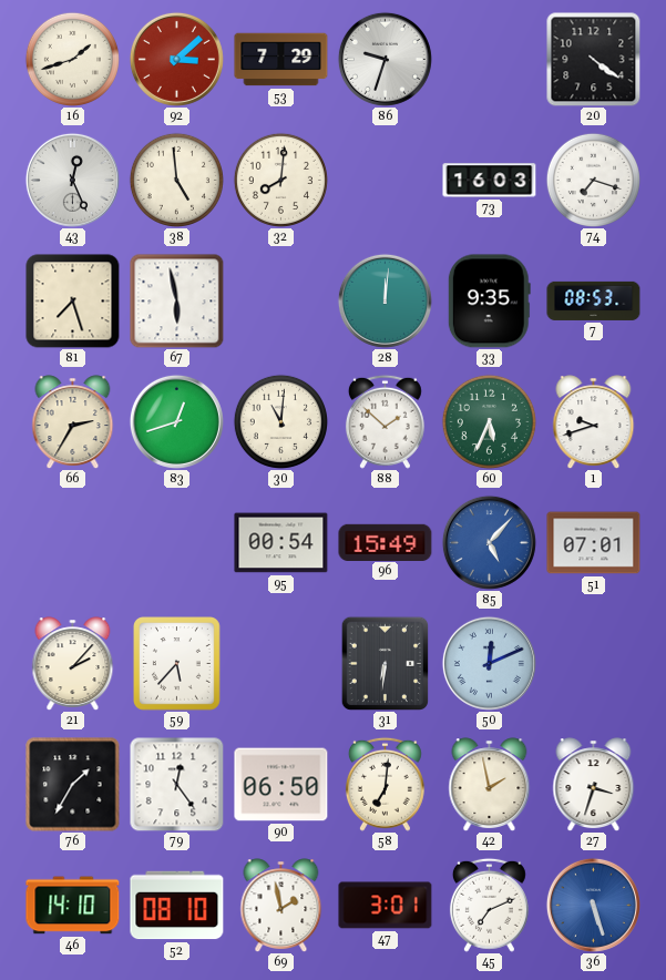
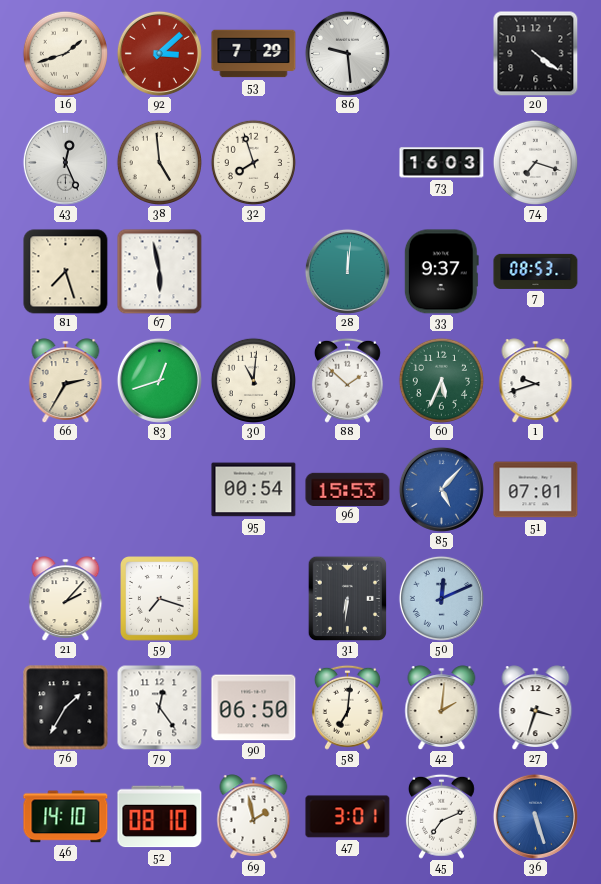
86: 9:33 -> 9:29
32: 8:01 -> 7:57
33: 9:35 -> 9:37
96: 15:49 -> 15:53
59: 5:37 -> 7:18
42: 1:58 -> 2:01
